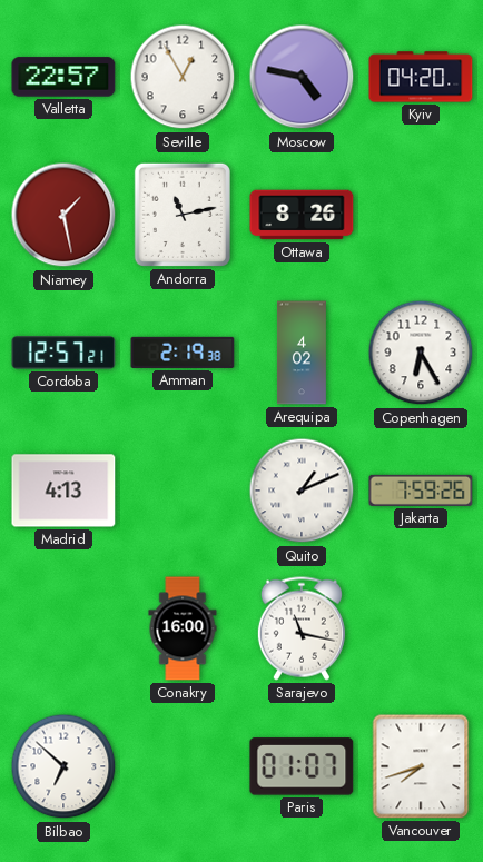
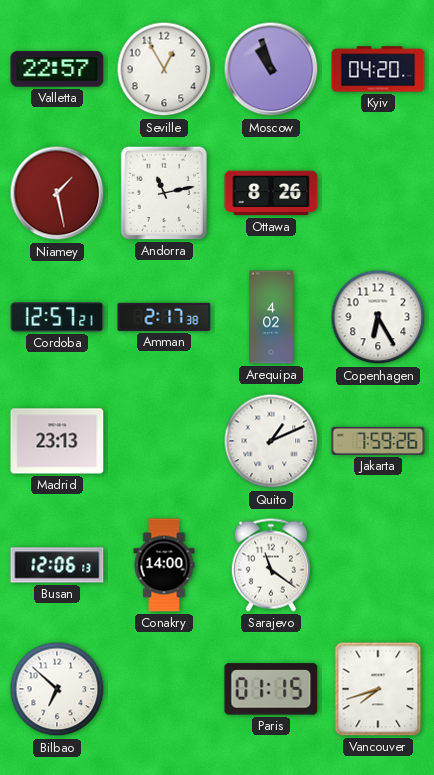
Moscow: 4:47 -> 10:57
Amman: 2:19 -> 2:17
Madrid: 4:13 -> 23:13
Busan: none -> 12:06
Conakry: 16:00 -> 14:00
Sarajevo: 11:17 -> 11:21
Paris: 01:07 -> 01:15
